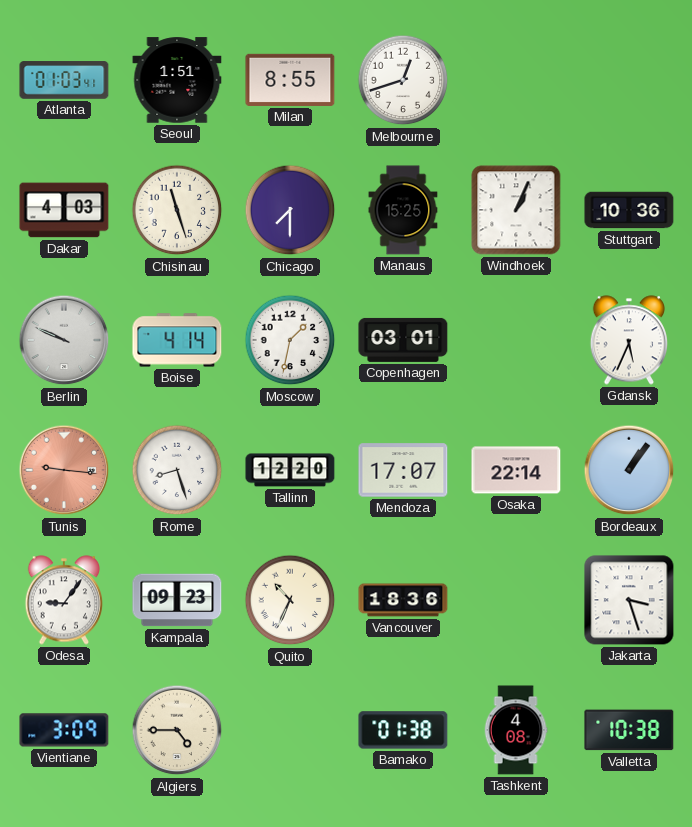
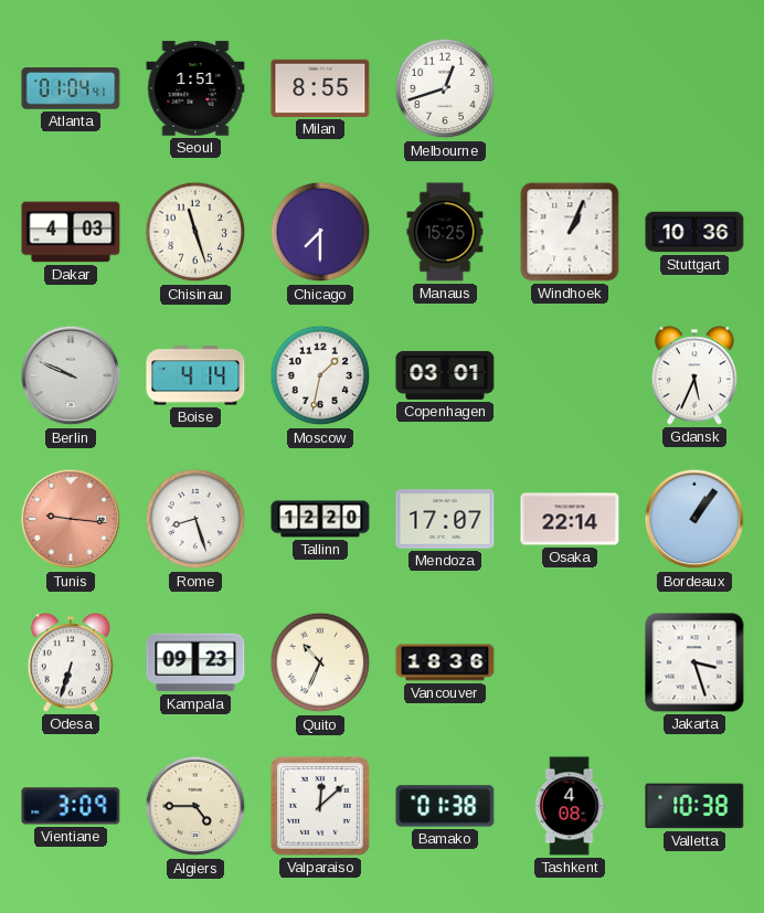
Atlanta: 01:03 -> 01:04
Odesa: 9:06 -> 6:33
Valparaiso: none -> 12:08
